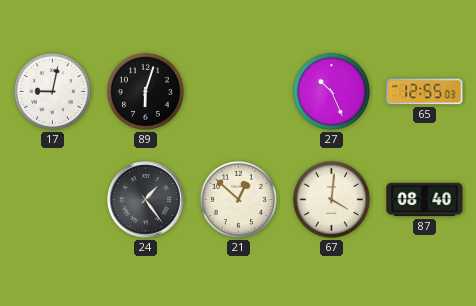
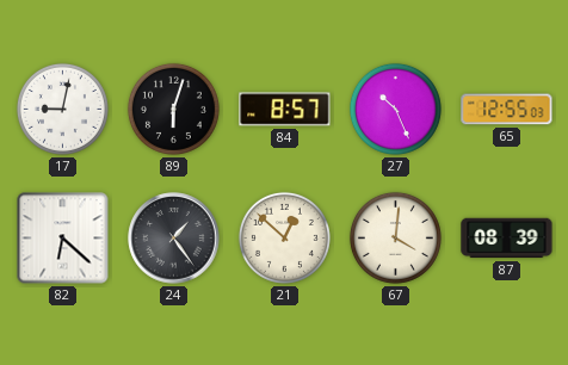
84: none -> 8:57
82: none -> 6:22
87: 08:40 -> 08:39
